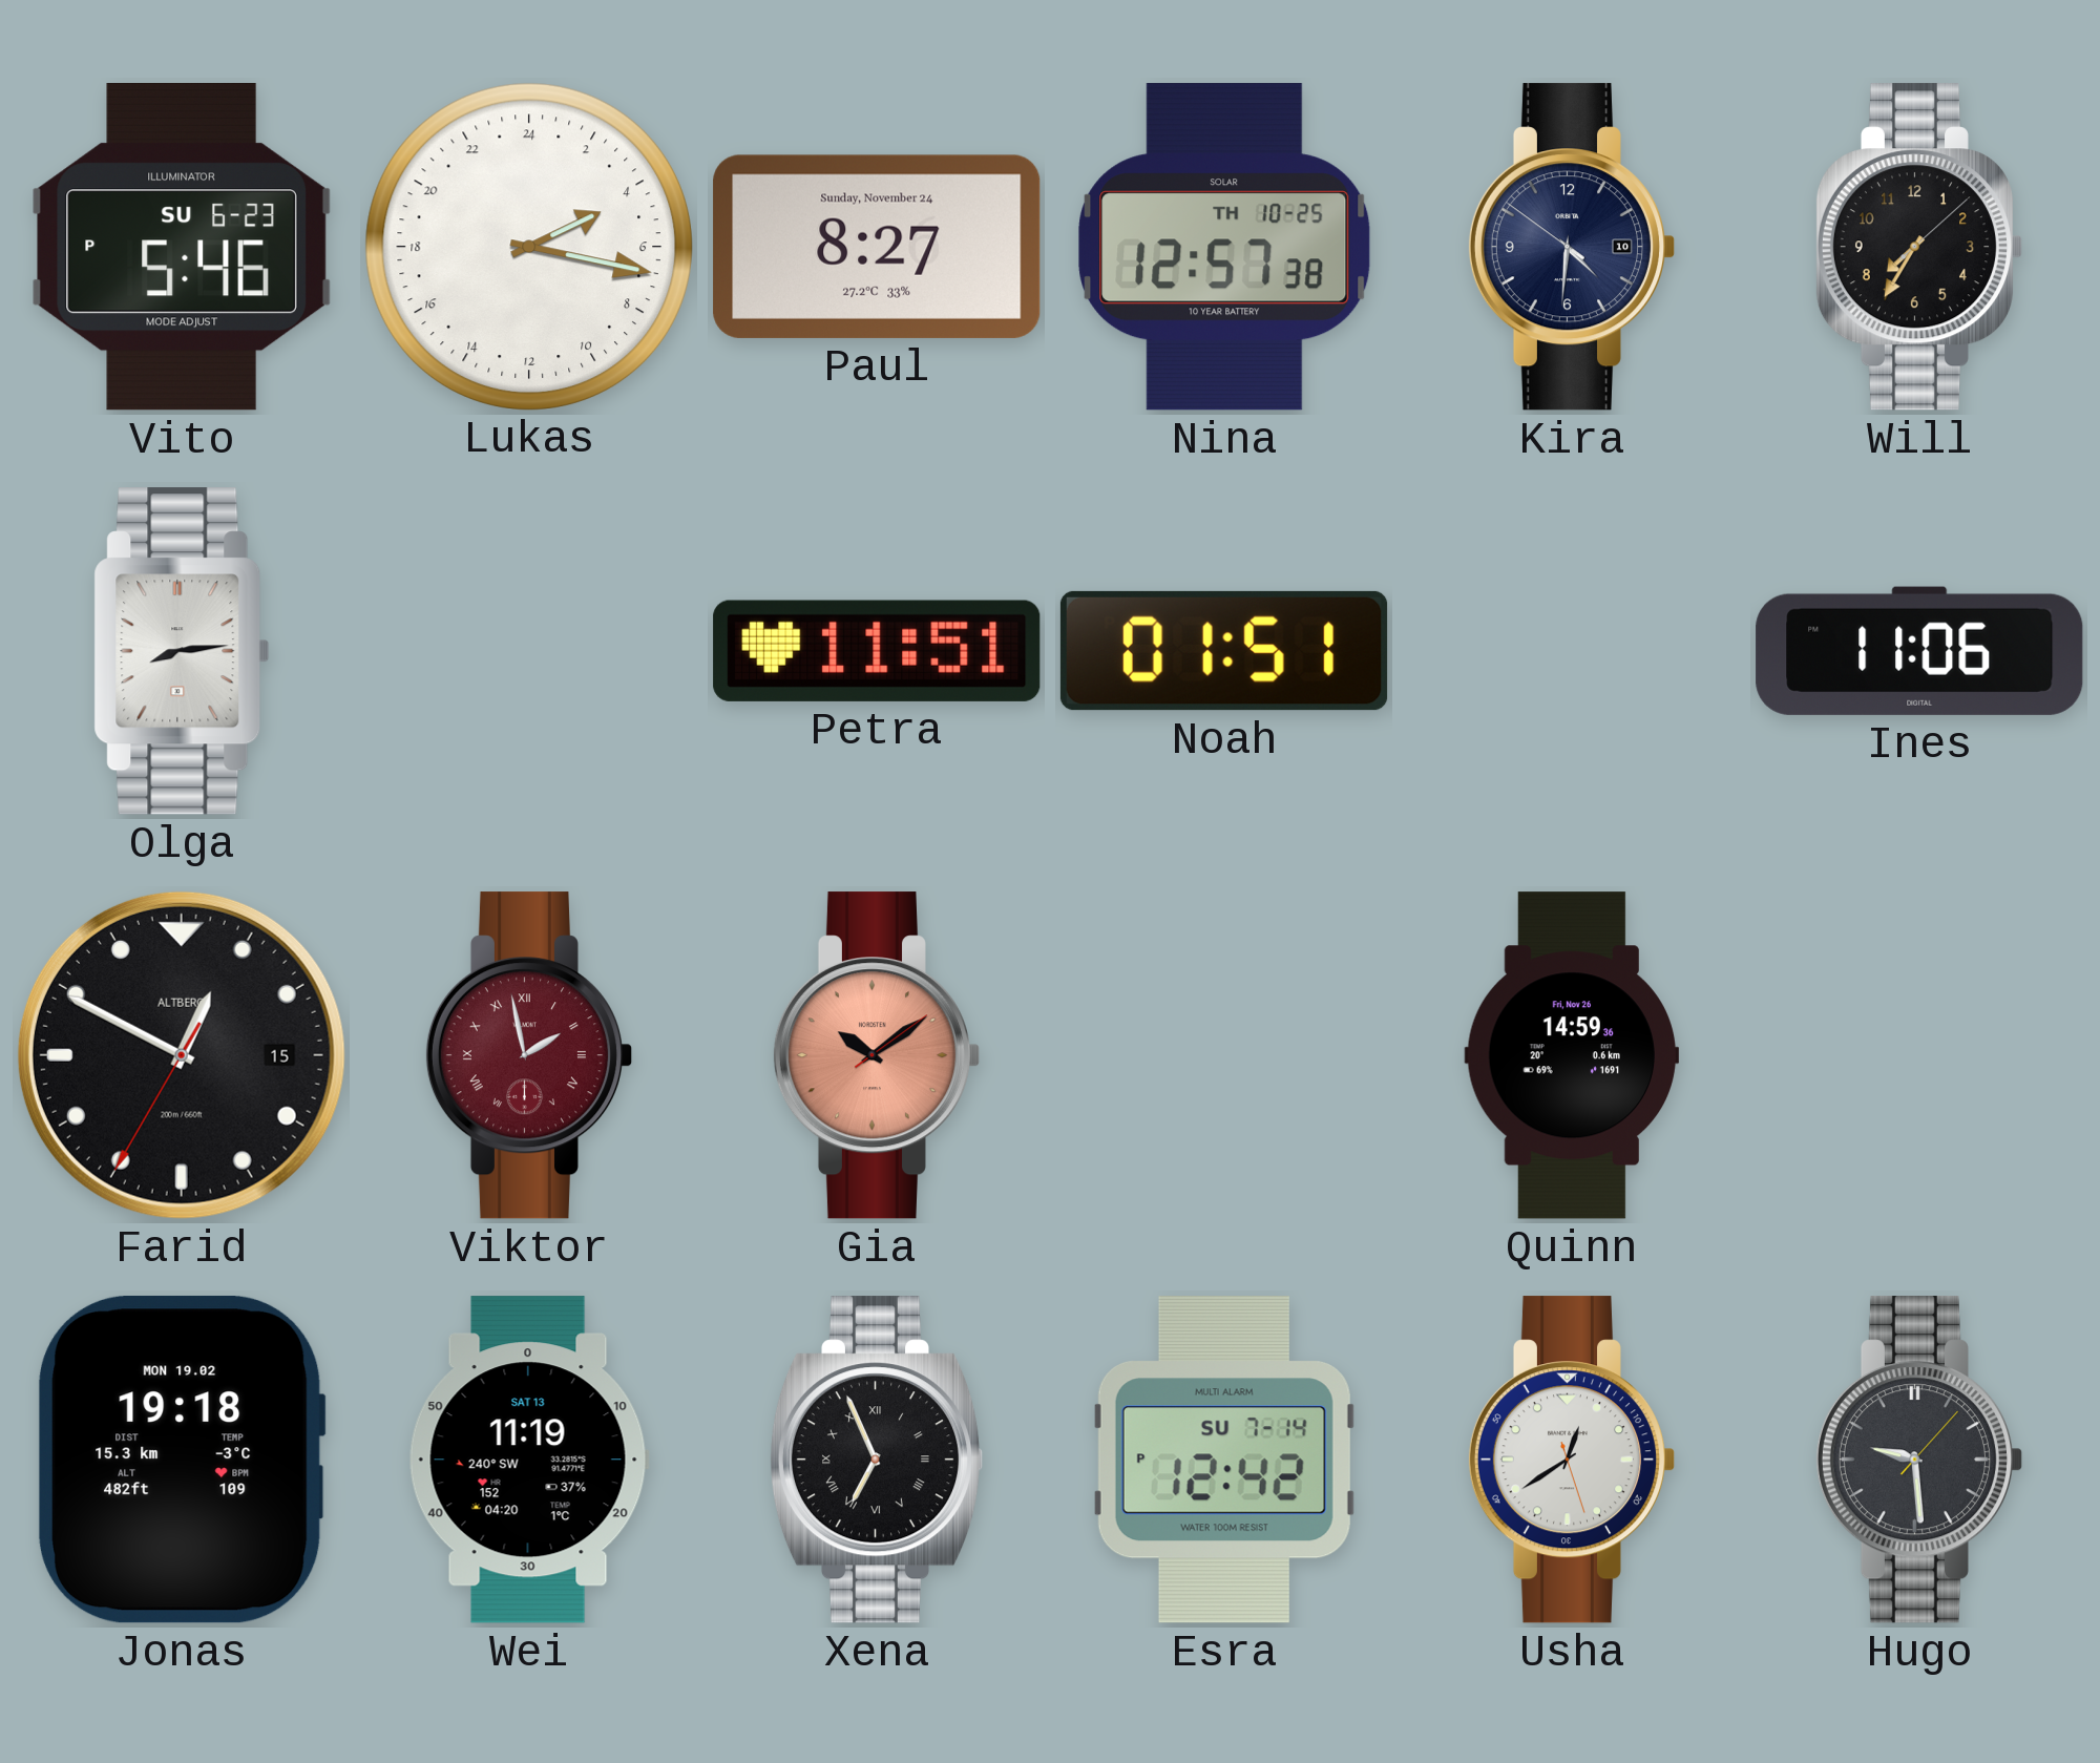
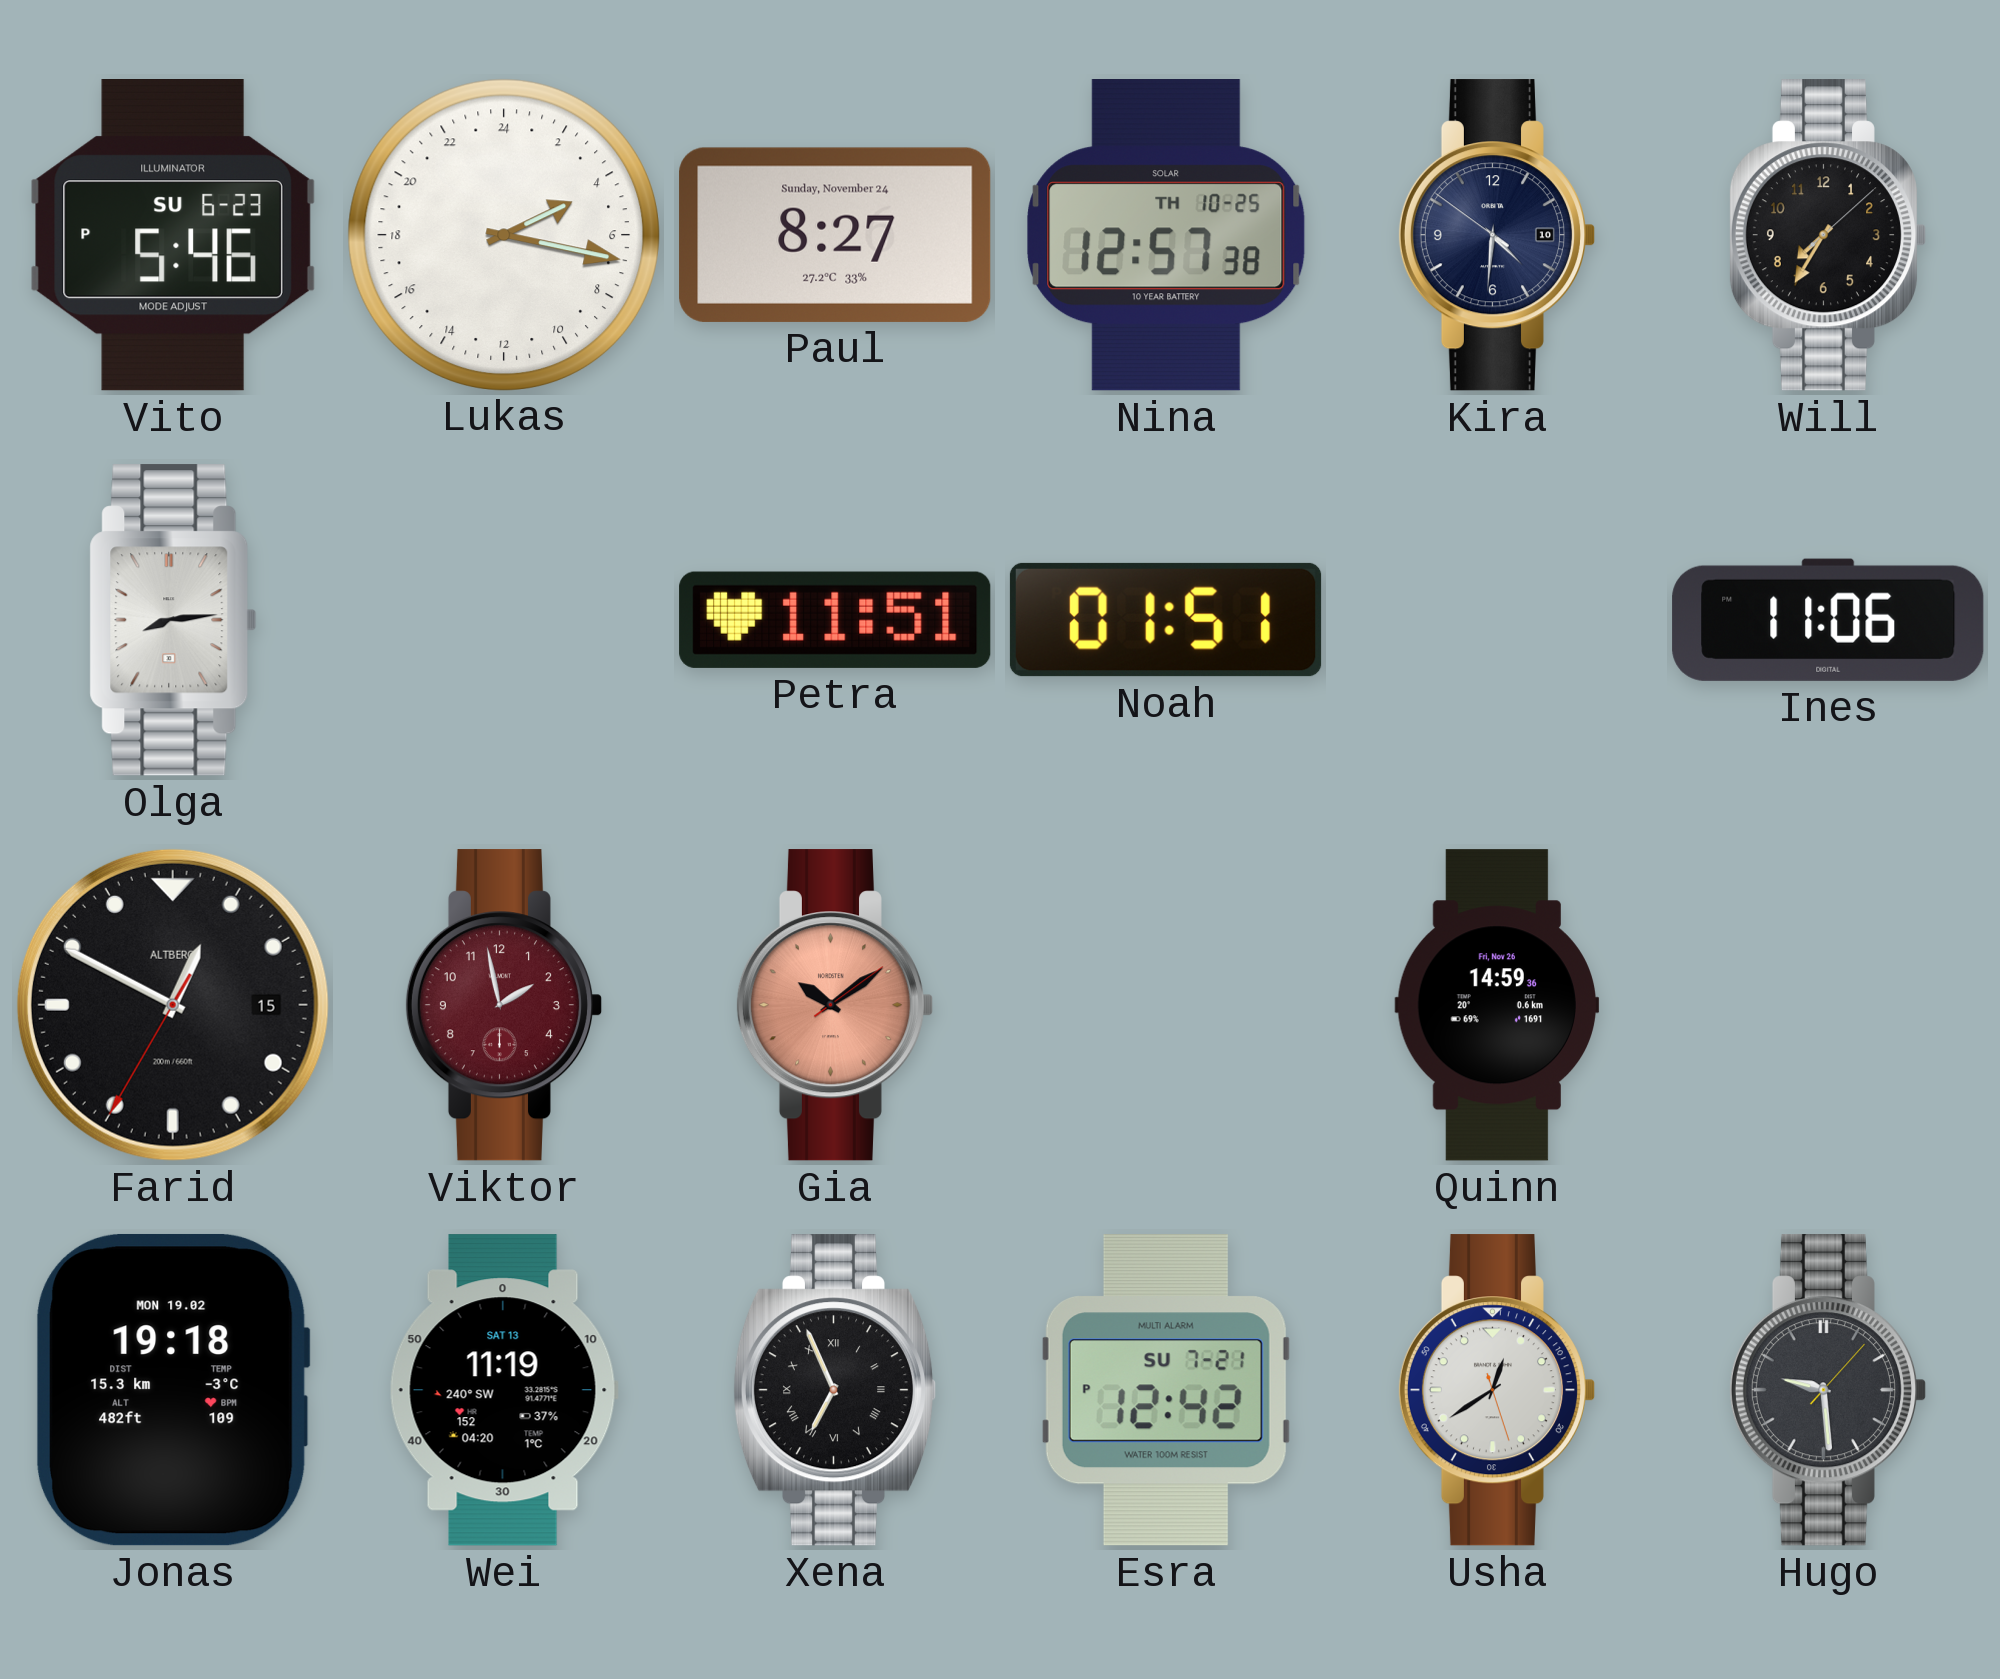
Viktor numerals: Roman -> Arabic
Esra date: SU 7-14 -> SU 7-21
